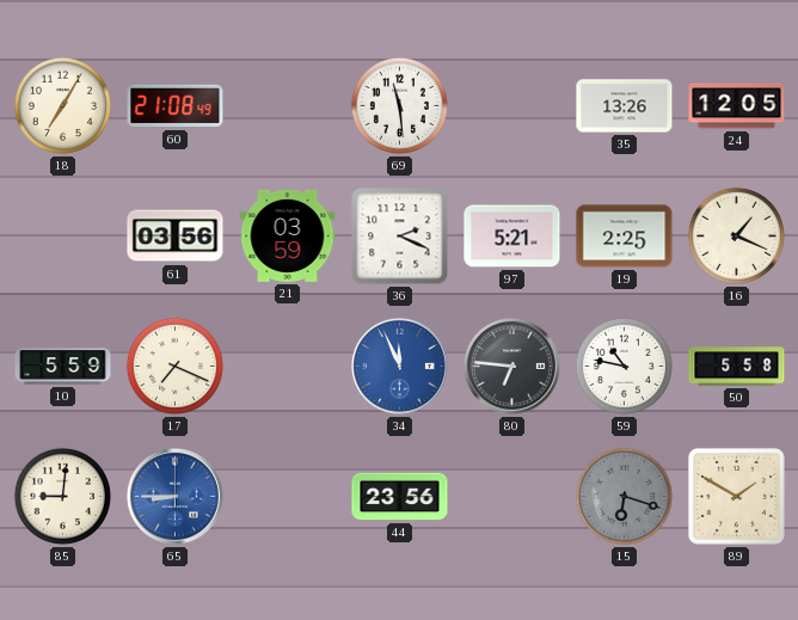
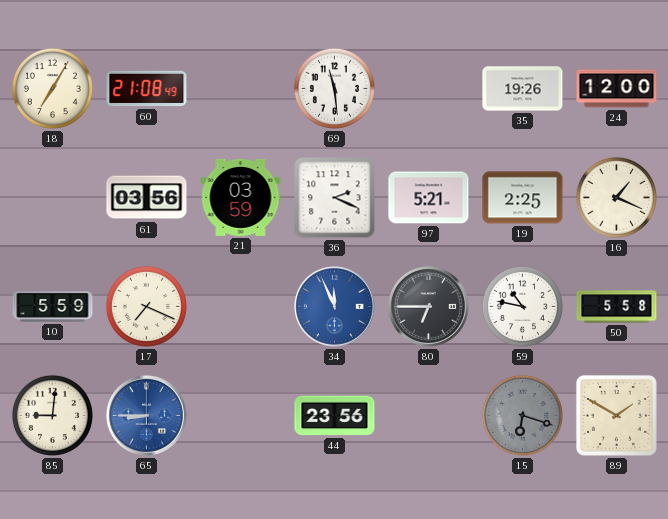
35: 13:26 -> 19:26
24: 12:05 -> 12:00
80: 6:46 -> 6:45
